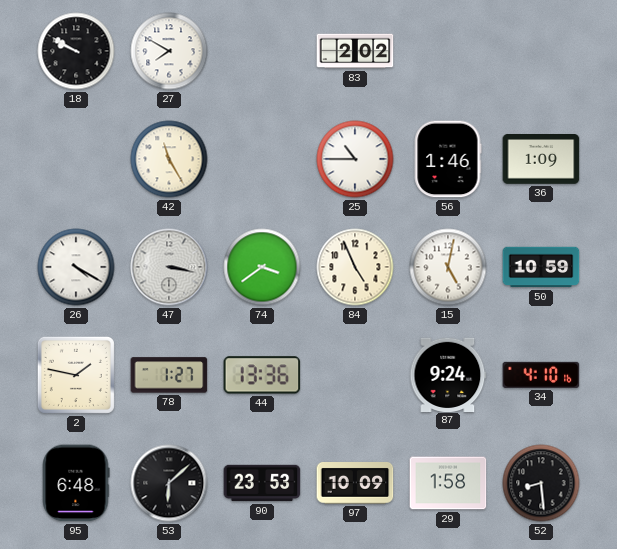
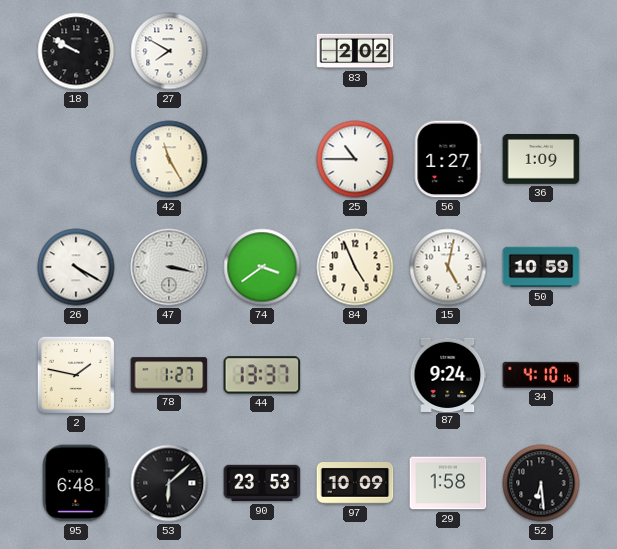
56: 1:46 -> 1:27
44: 13:36 -> 13:37
52: 8:29 -> 6:29
